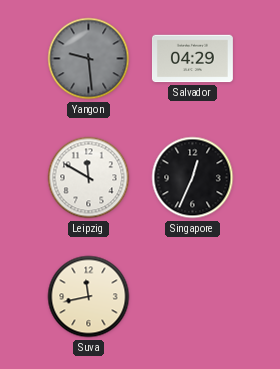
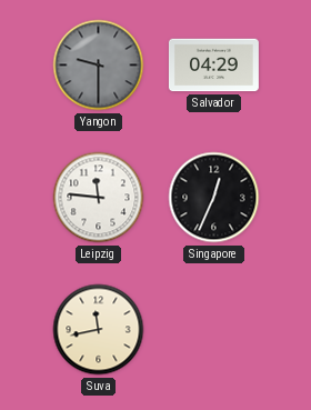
Yangon: 9:29 -> 9:30
Leipzig: 11:50 -> 11:46
